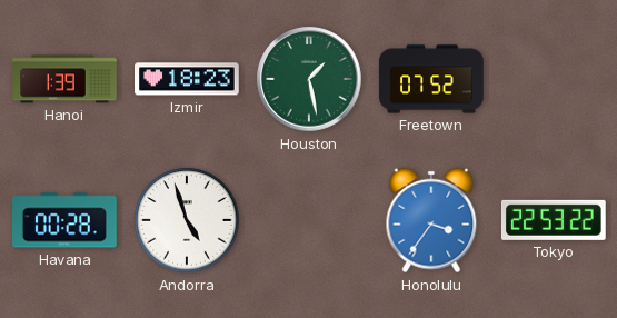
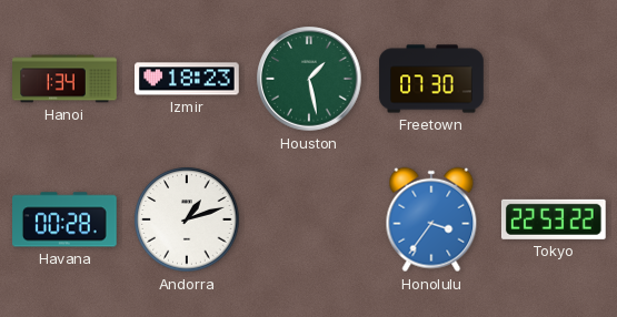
Hanoi: 1:39 -> 1:34
Freetown: 07:52 -> 07:30
Andorra: 4:57 -> 1:12
